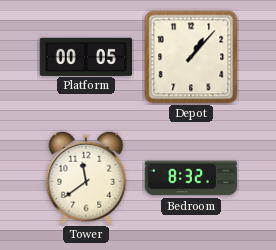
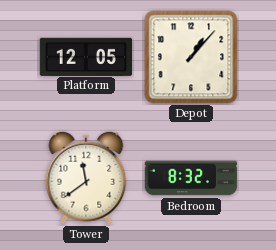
Platform: 00:05 -> 12:05
